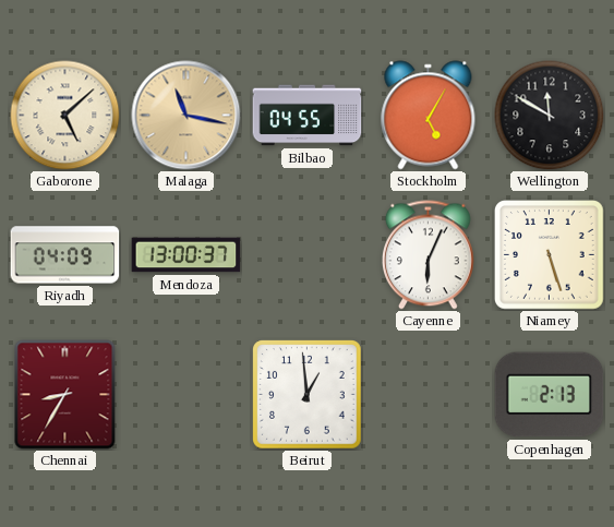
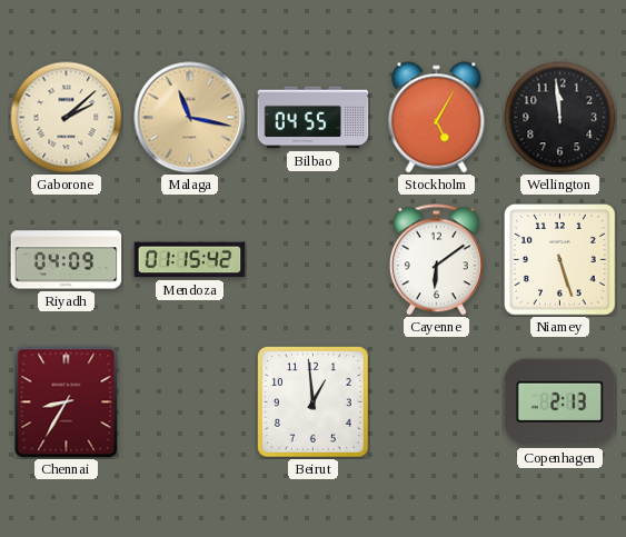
Gaborone: 5:08 -> 2:08
Wellington: 11:50 -> 11:59
Mendoza: 13:00 -> 01:15
Cayenne: 6:04 -> 6:09
